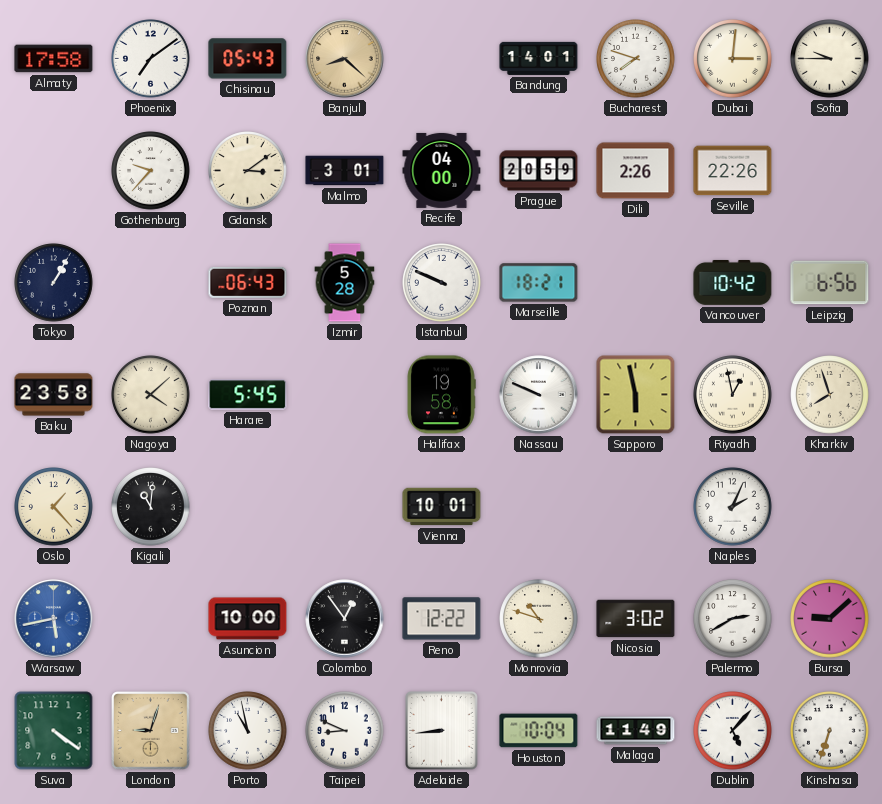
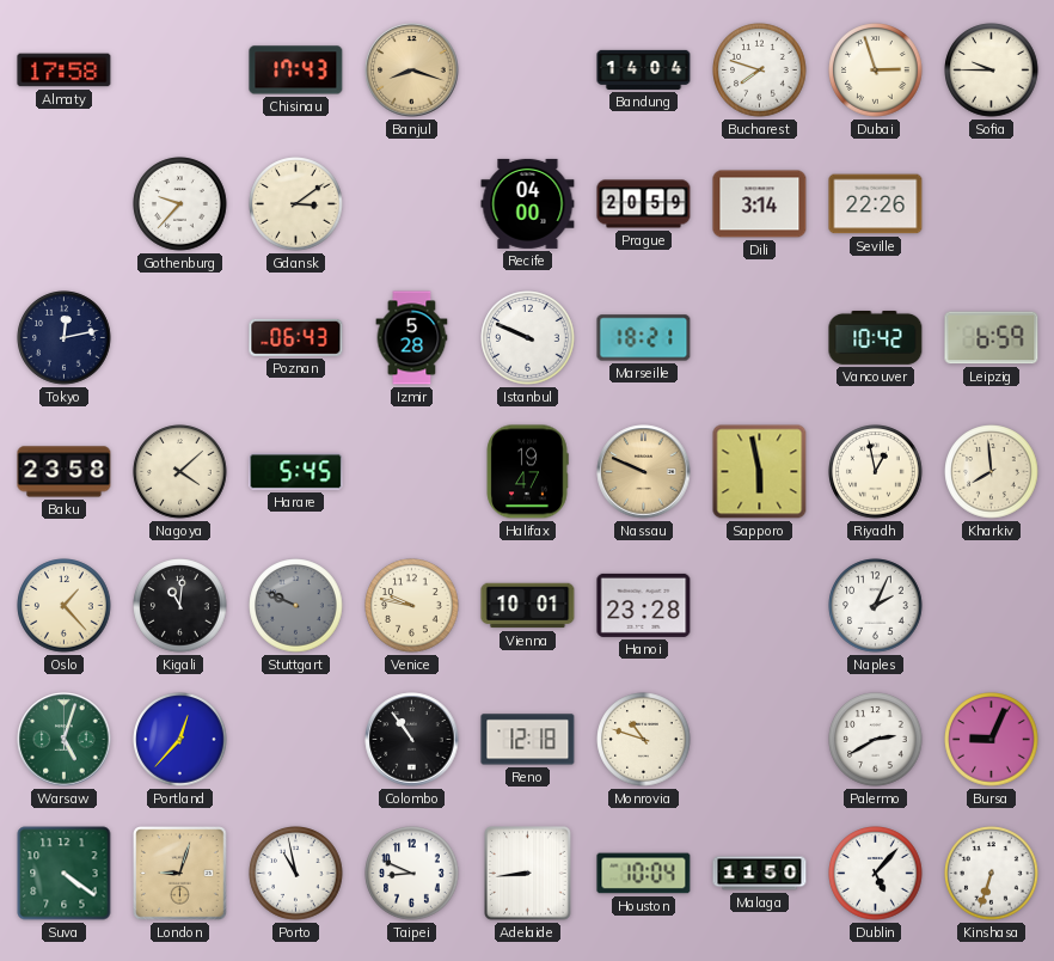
Phoenix: 7:09 -> none
Chisinau: 05:43 -> 17:43
Banjul: 8:22 -> 8:18
Bandung: 14:01 -> 14:04
Dubai: 3:01 -> 2:57
Malmo: 3:01 -> none
Dili: 2:26 -> 3:14
Tokyo: 1:05 -> 12:13
Leipzig: 6:56 -> 6:59
Halifax: 19:58 -> 19:47
Nassau dial: white -> champagne
Kharkiv: 7:57 -> 7:59
Stuttgart: none -> 9:49
Venice: none -> 9:47
Hanoi: none -> 23:28
Warsaw: 5:43 -> 5:03
Warsaw dial: blue -> green
Portland: none -> 12:37
Asuncion: 10:00 -> none
Colombo: 12:54 -> 10:54
Reno: 12:22 -> 12:18
Nicosia: 3:02 -> none
Bursa: 9:08 -> 9:04
Malaga: 11:49 -> 11:50
